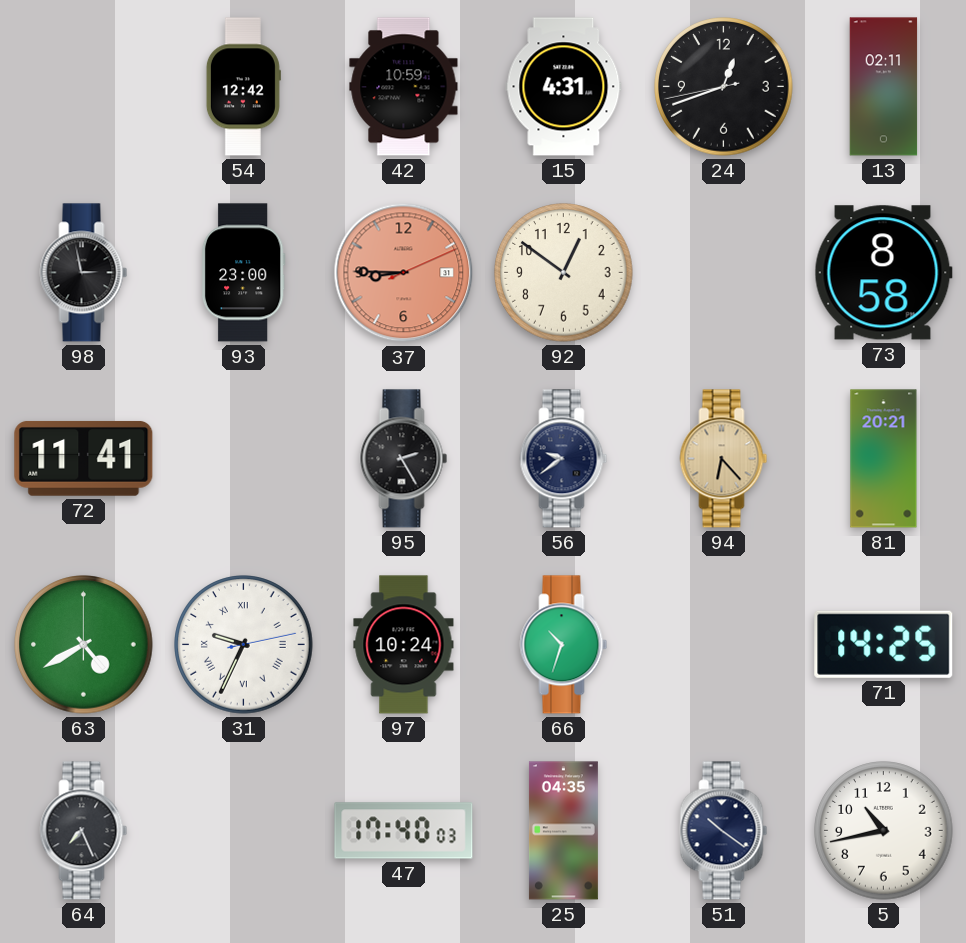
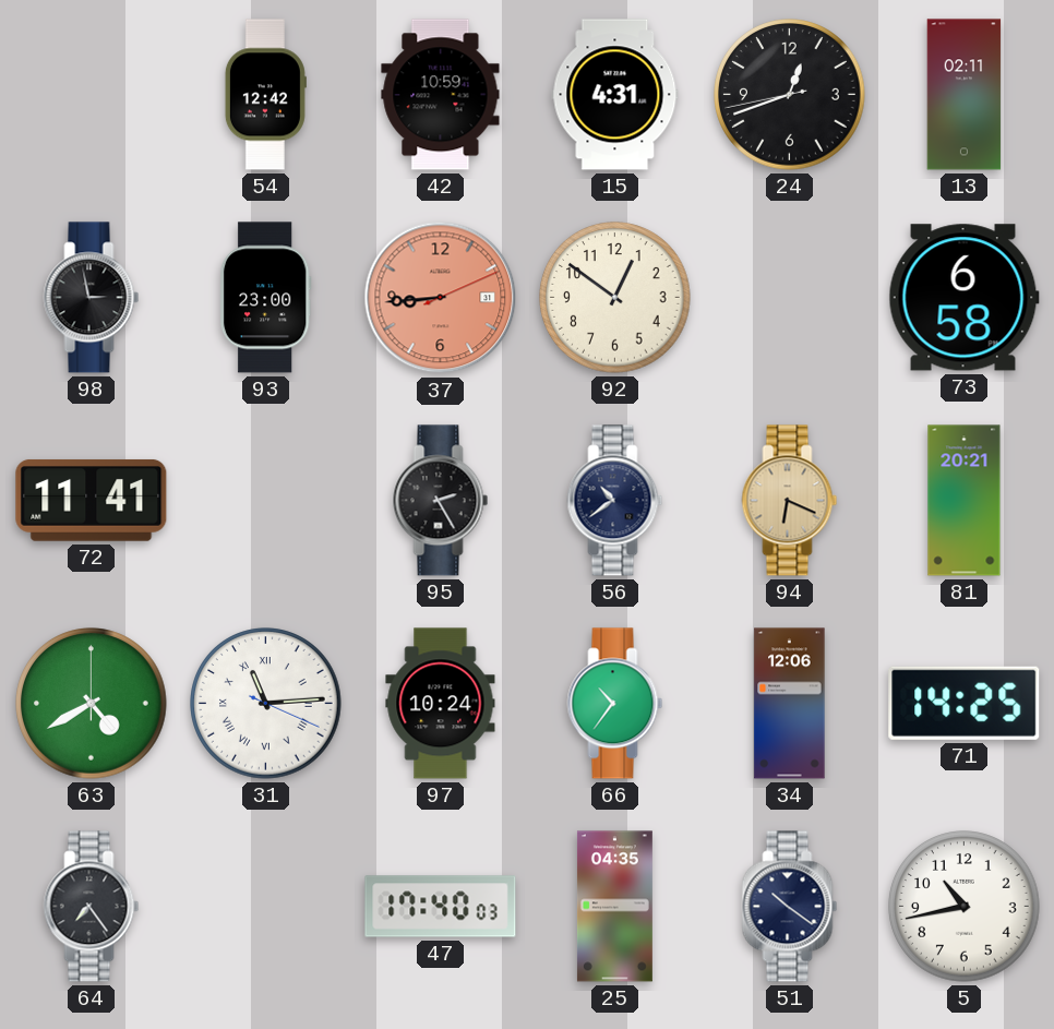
37: 8:45 -> 8:44
73: 8:58 -> 6:58
56: 9:39 -> 10:39
94: 6:23 -> 6:19
31: 9:34 -> 11:14
66: 10:33 -> 10:36
34: none -> 12:06
64: 7:26 -> 7:24
